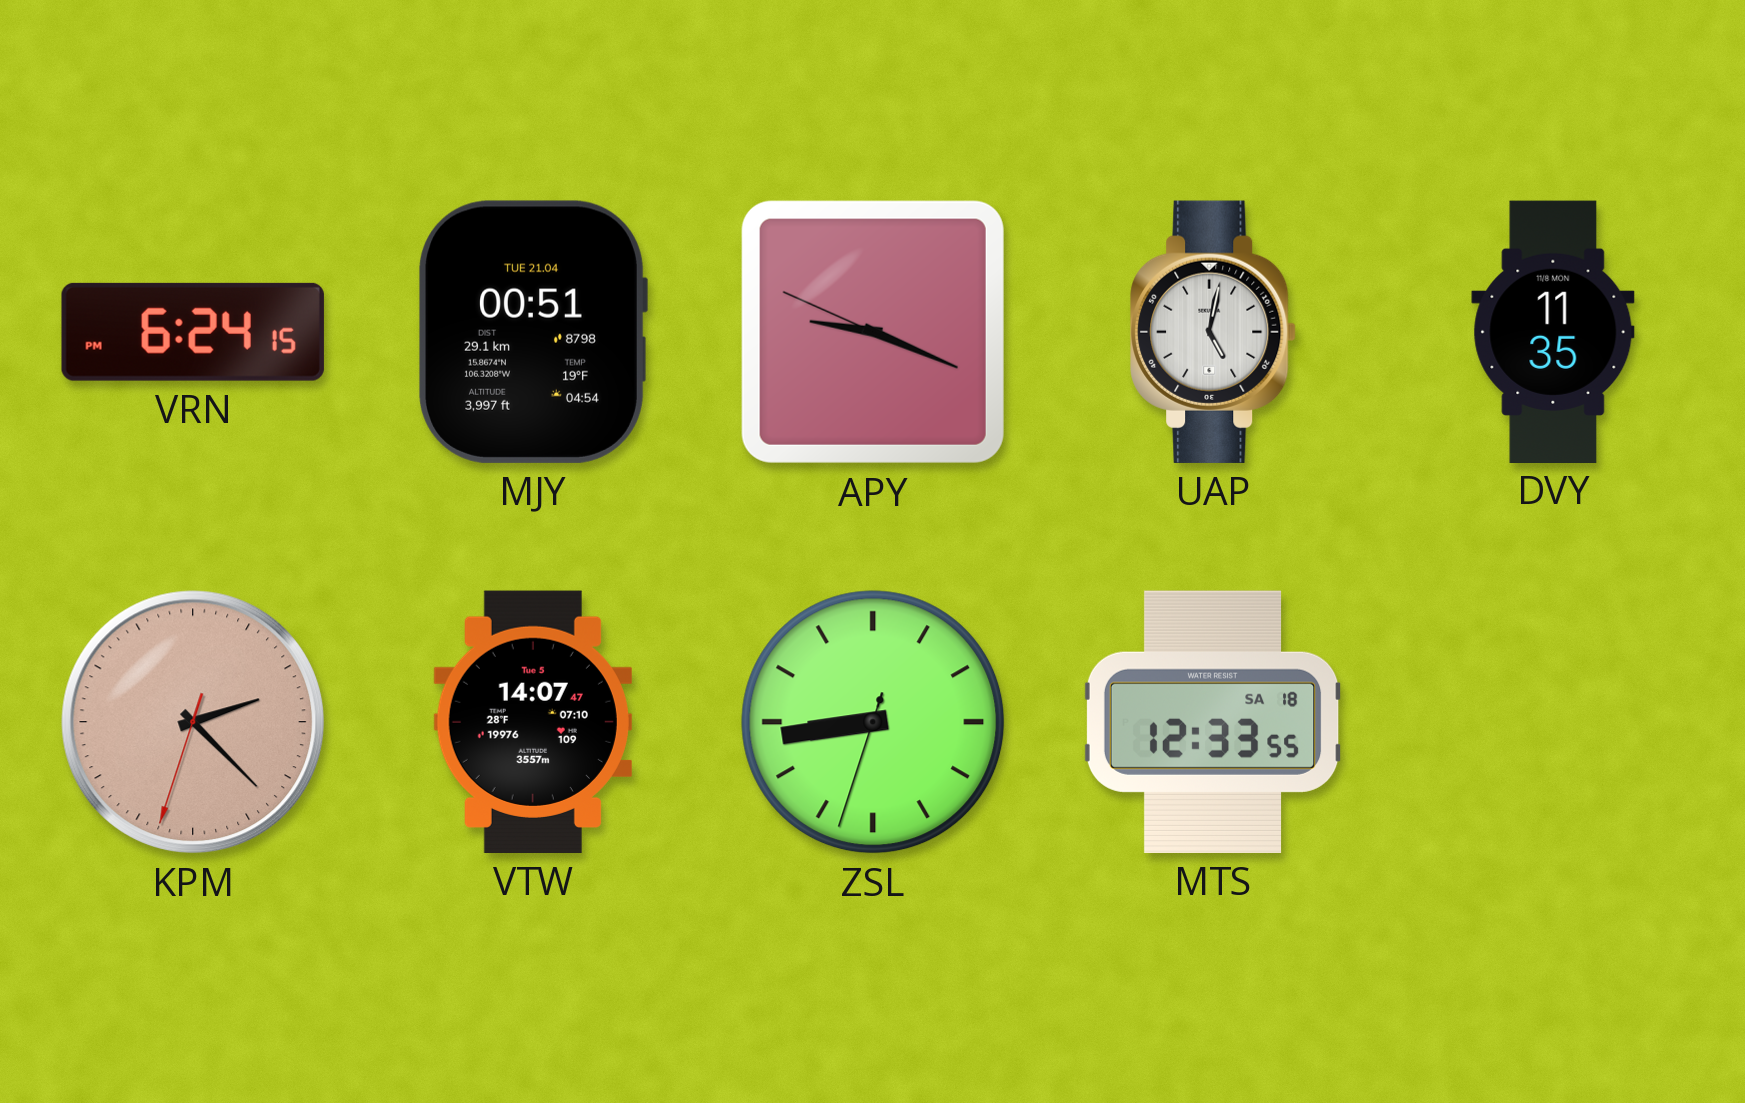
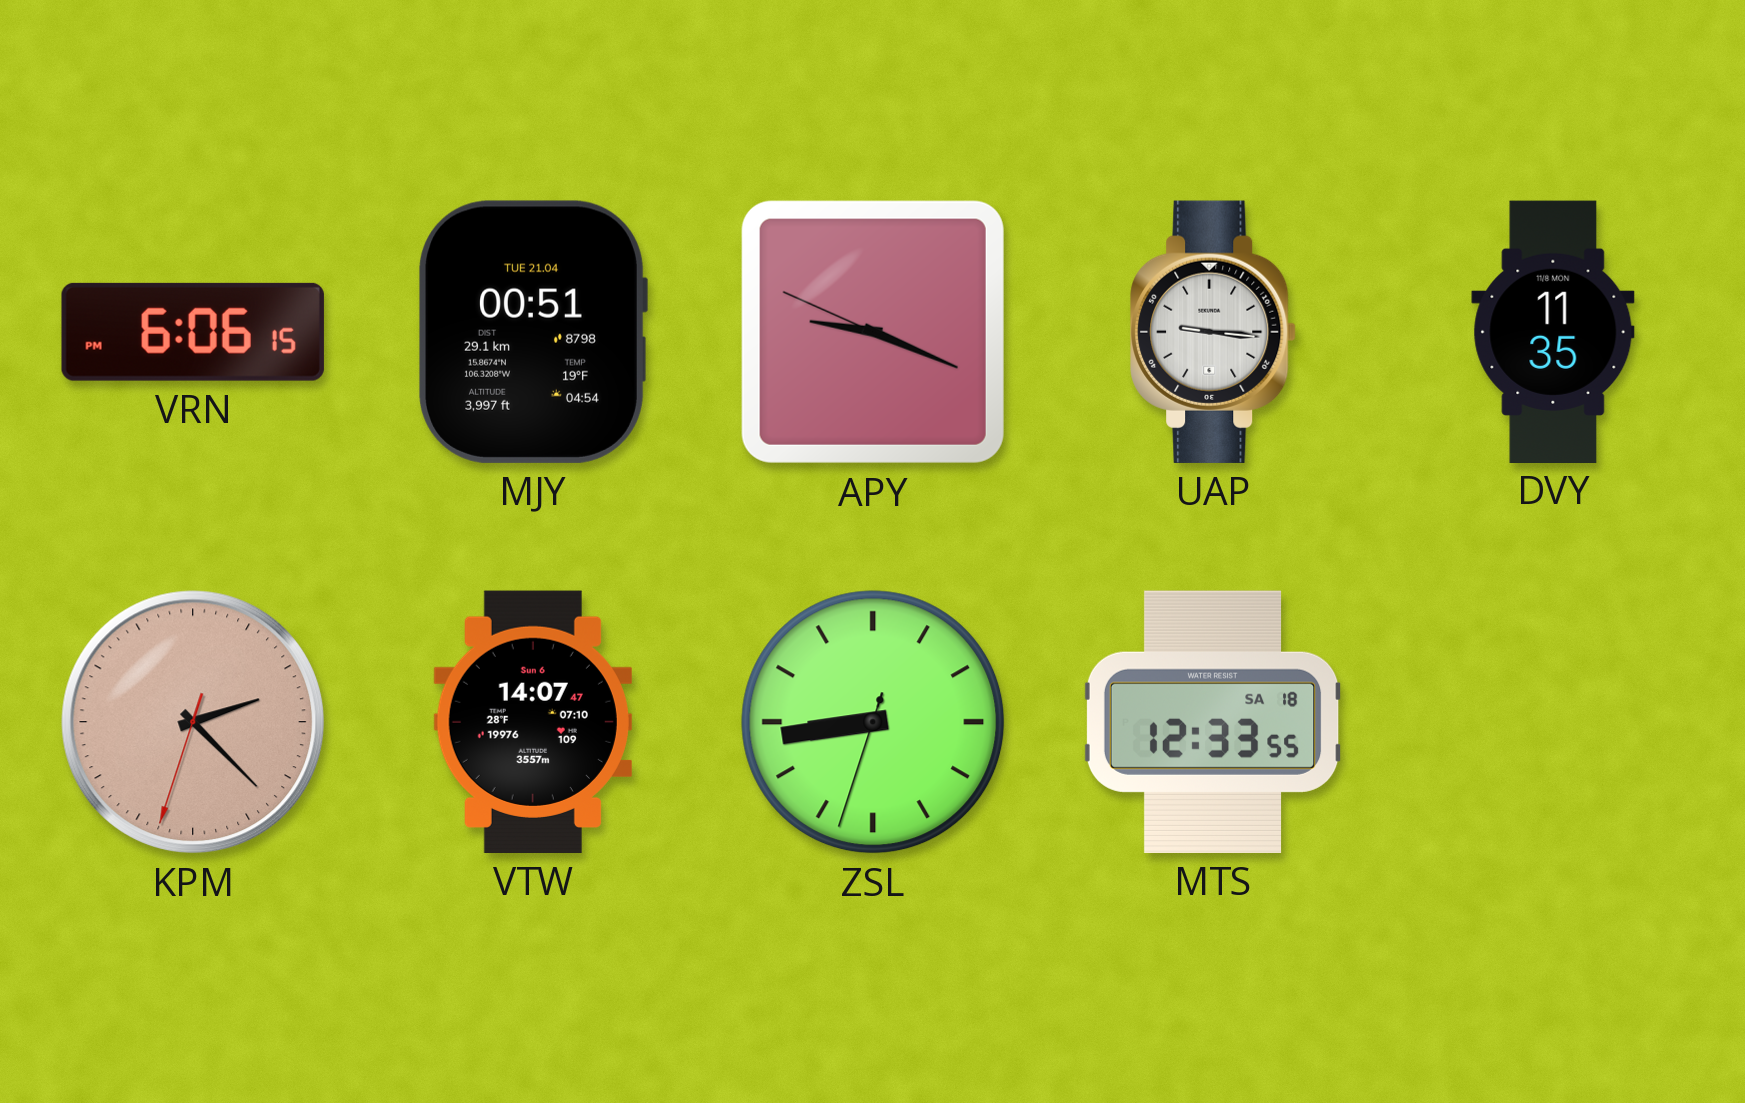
VRN: 6:24 -> 6:06
UAP: 5:02 -> 9:16
VTW date: Tue 5 -> Sun 6
